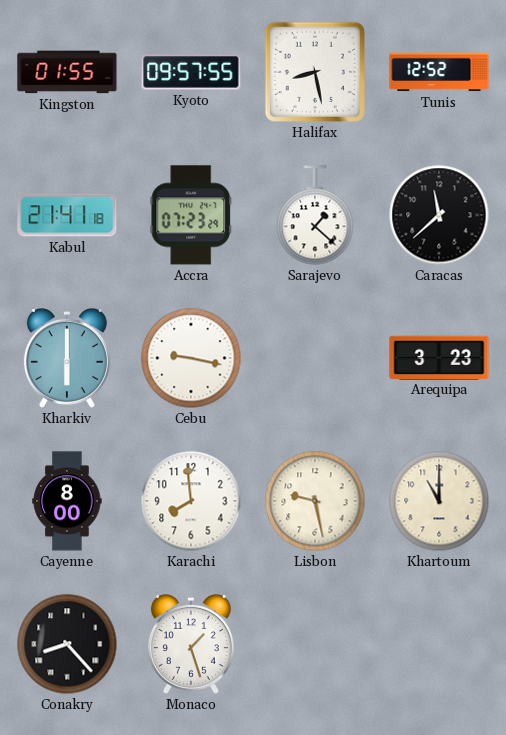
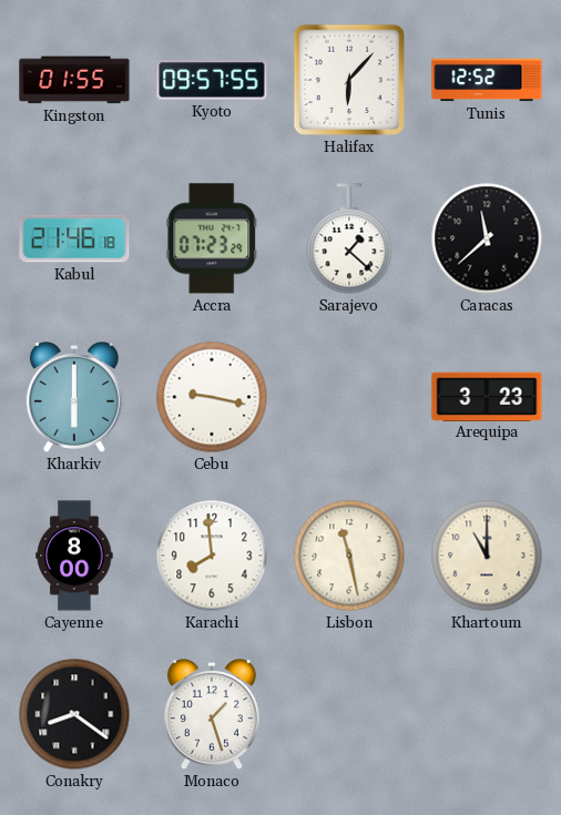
Halifax: 8:28 -> 6:07
Kabul: 21:41 -> 21:46
Lisbon: 9:28 -> 11:28
Conakry: 8:23 -> 8:21
